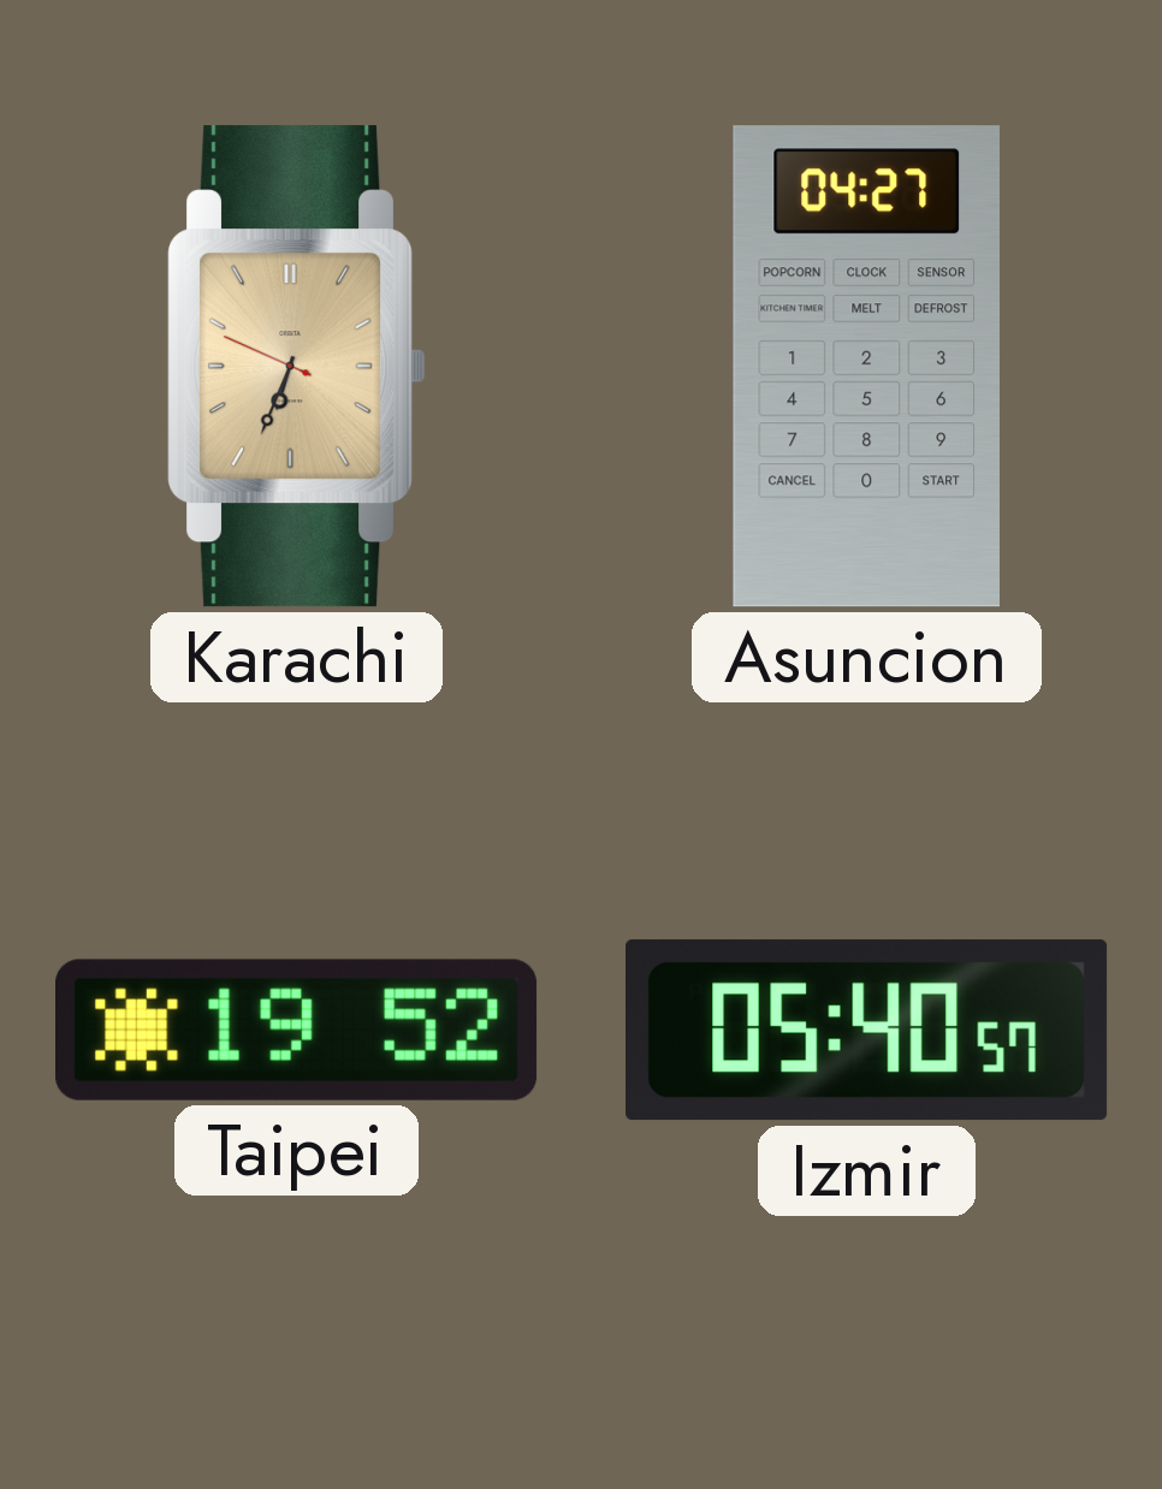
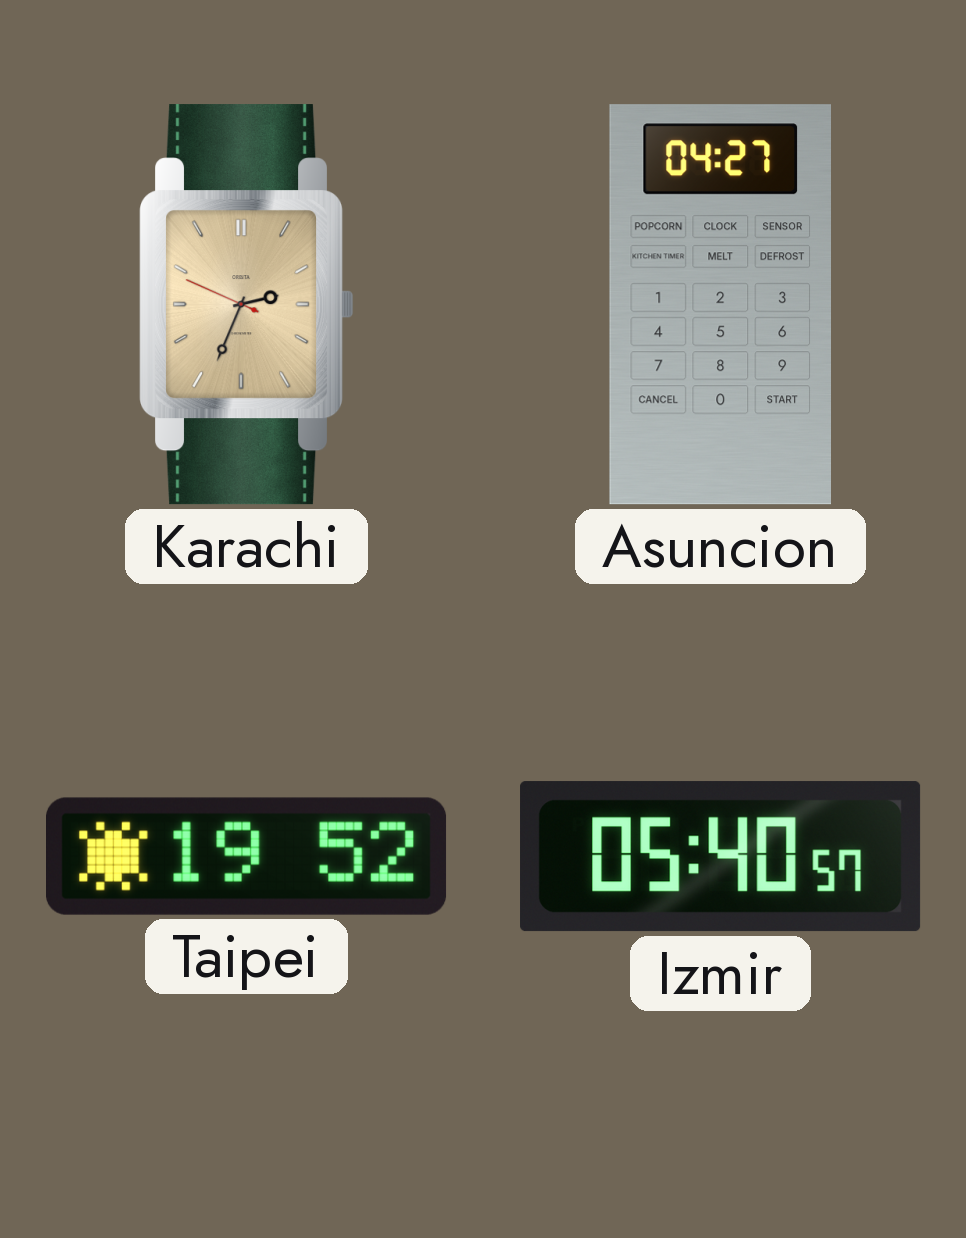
Karachi: 6:33 -> 2:33
